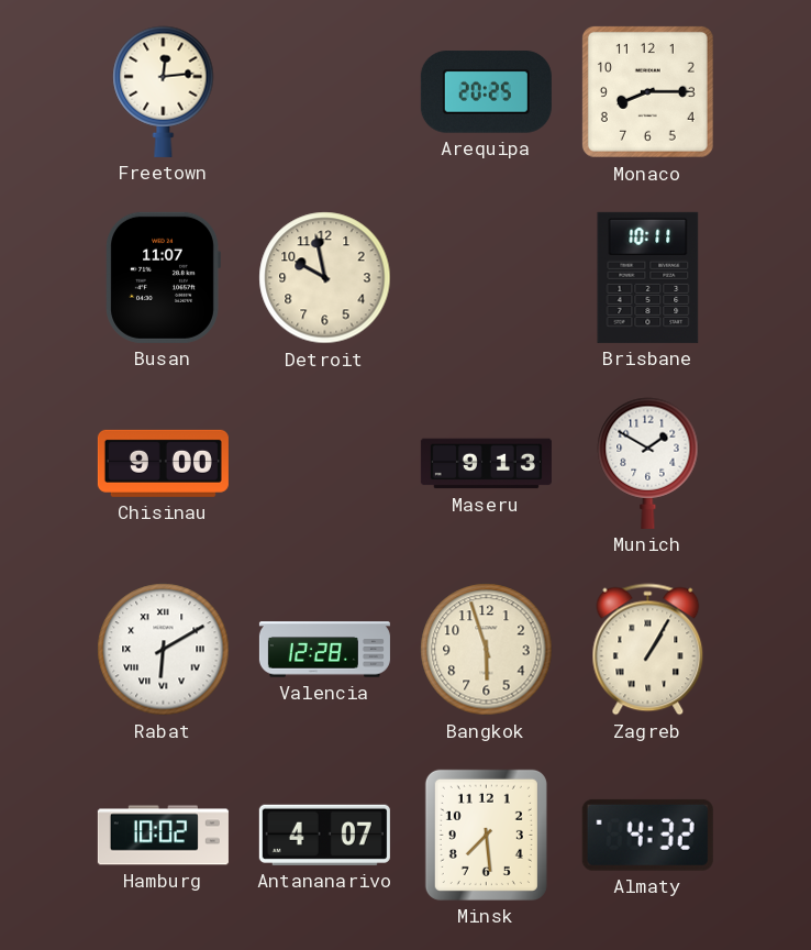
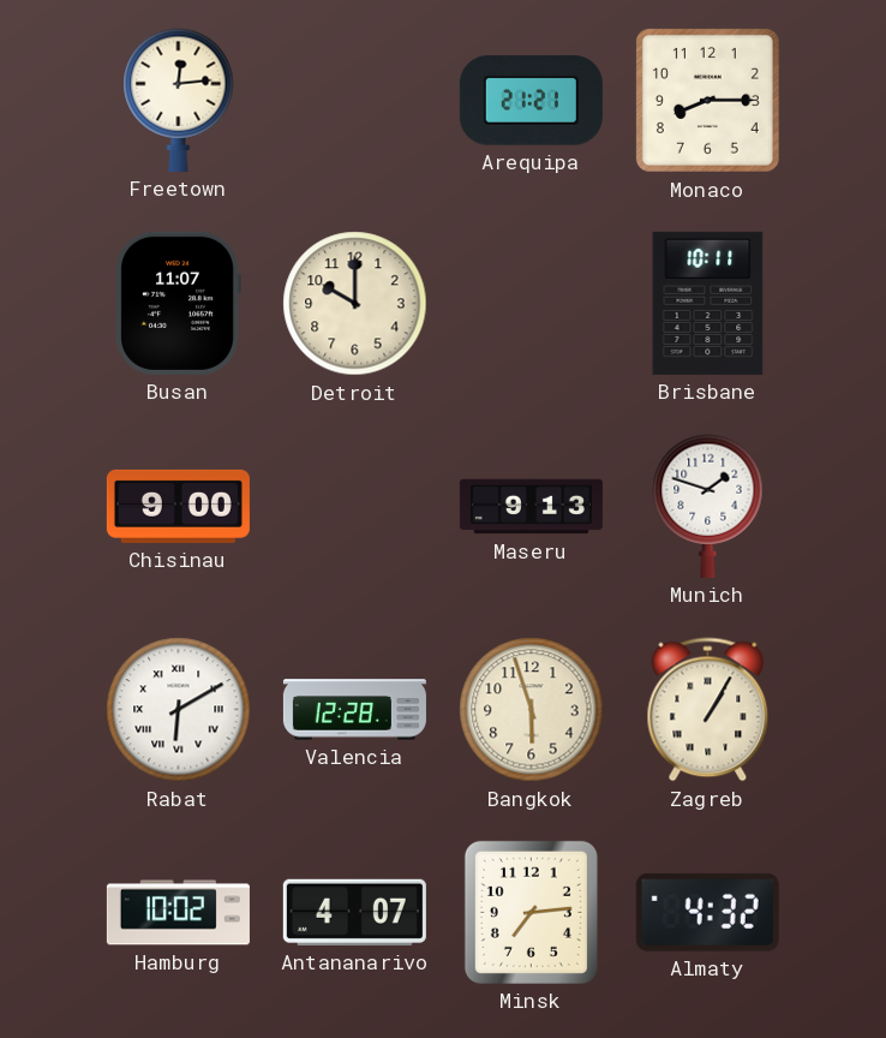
Arequipa: 20:25 -> 21:21
Detroit: 9:58 -> 10:00
Munich: 1:50 -> 1:48
Minsk: 7:29 -> 7:14
